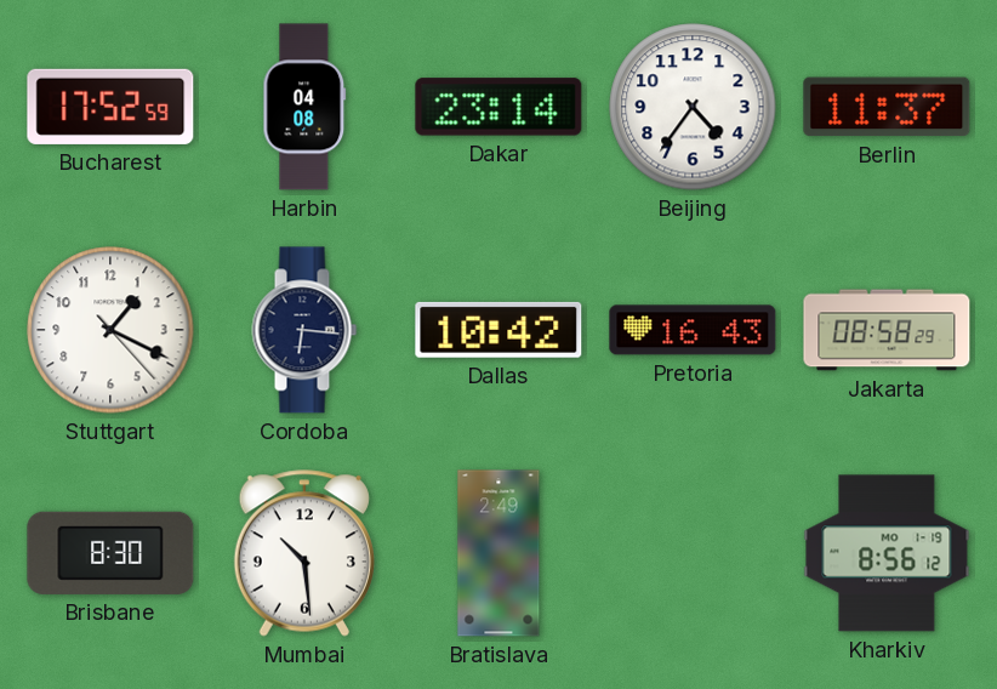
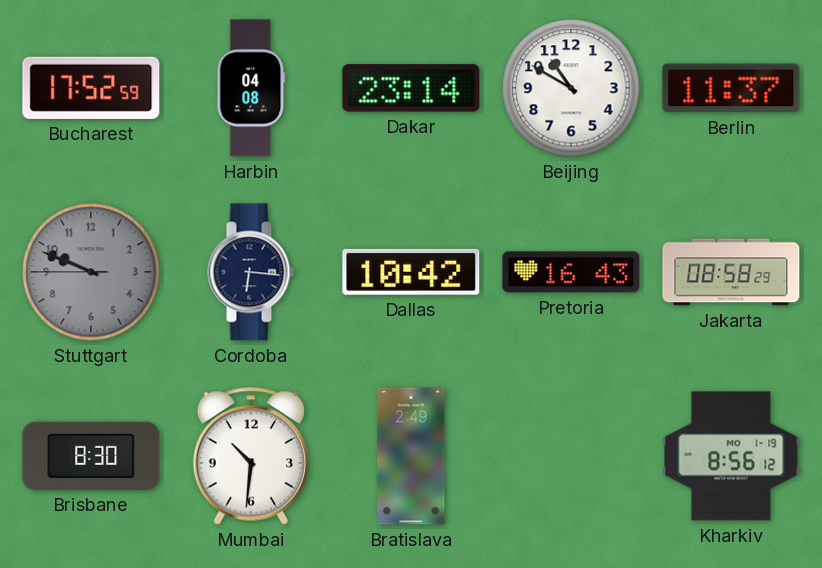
Beijing: 4:36 -> 10:50
Stuttgart: 1:19 -> 9:48
Stuttgart dial: white -> grey
Mumbai: 10:29 -> 10:31
